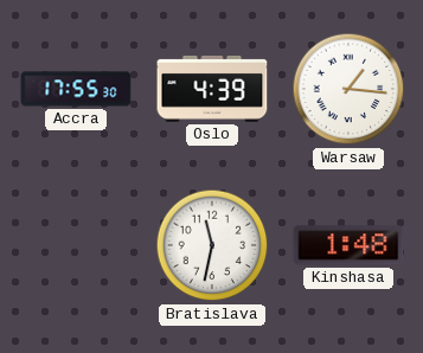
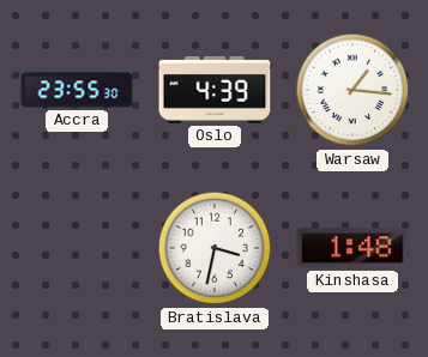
Accra: 17:55 -> 23:55
Bratislava: 11:32 -> 3:32
